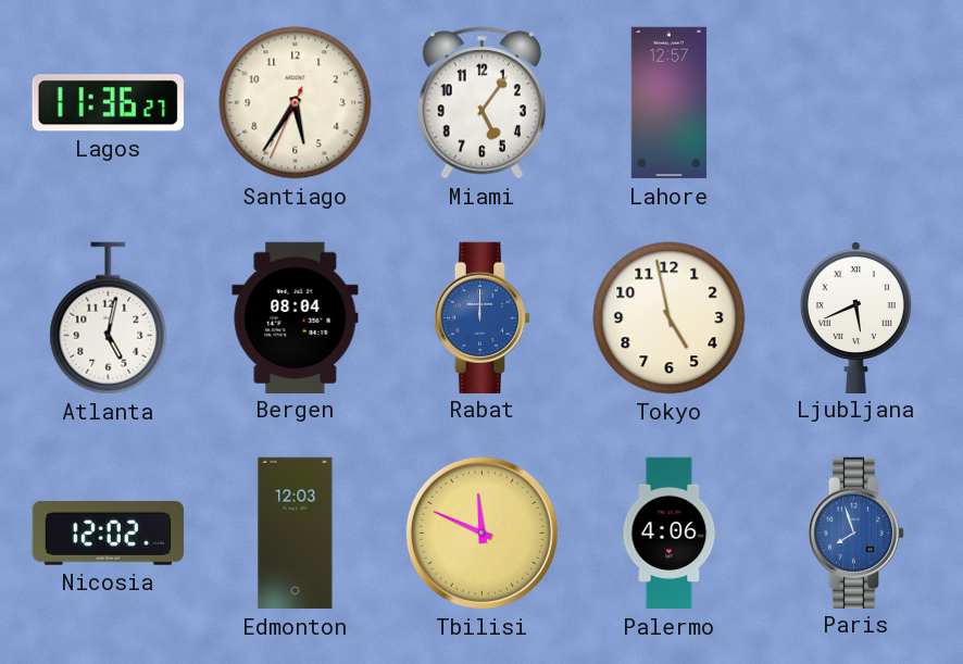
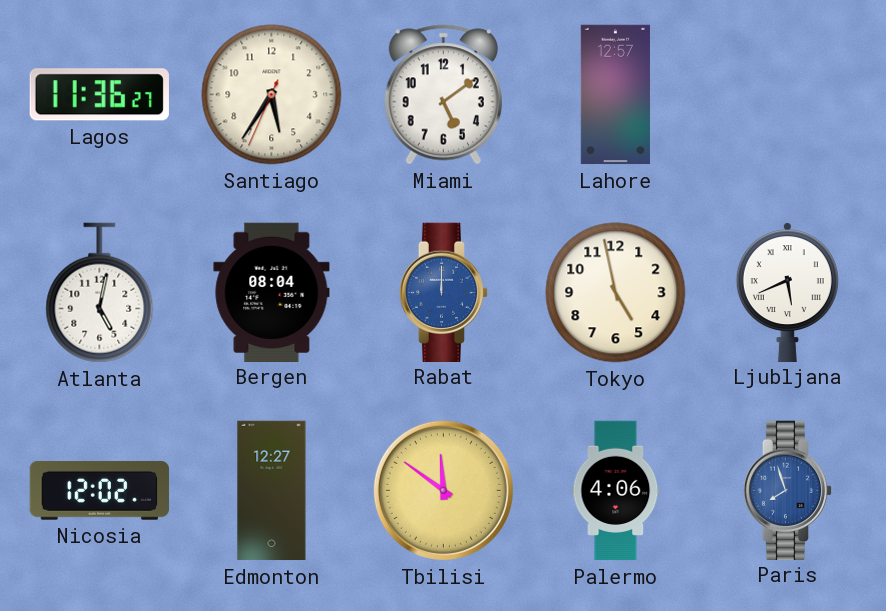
Miami: 5:06 -> 5:09
Edmonton: 12:03 -> 12:27
Tbilisi: 11:49 -> 11:51
